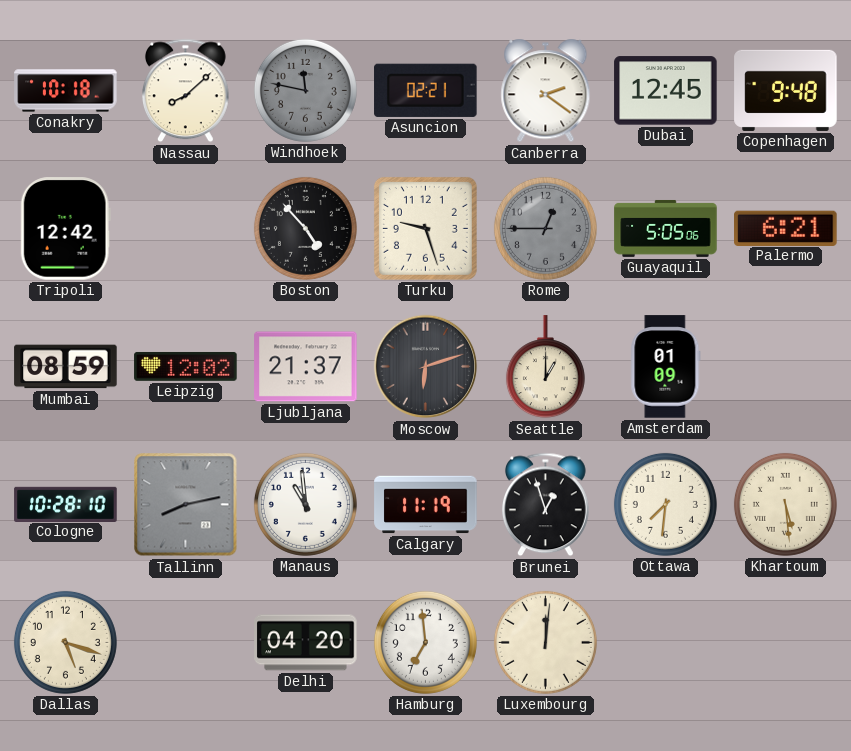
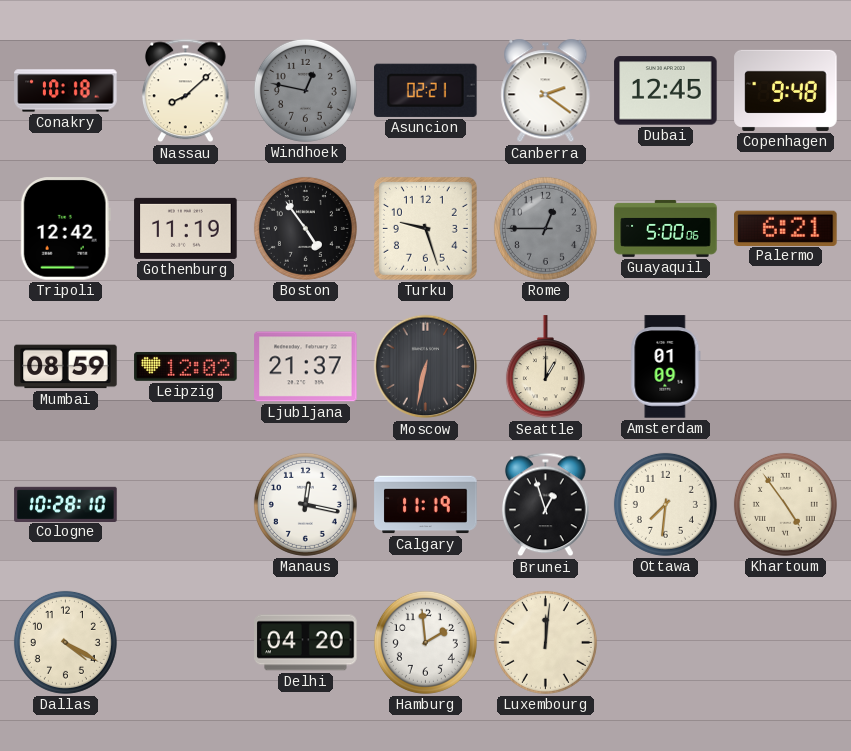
Windhoek: 11:47 -> 12:47
Gothenburg: none -> 11:19
Boston: 4:53 -> 4:54
Guayaquil: 5:05 -> 5:00
Moscow: 6:12 -> 6:32
Tallinn: 8:13 -> none
Manaus: 10:59 -> 12:17
Khartoum: 5:29 -> 4:54
Dallas: 5:18 -> 4:20
Hamburg: 6:59 -> 1:59
